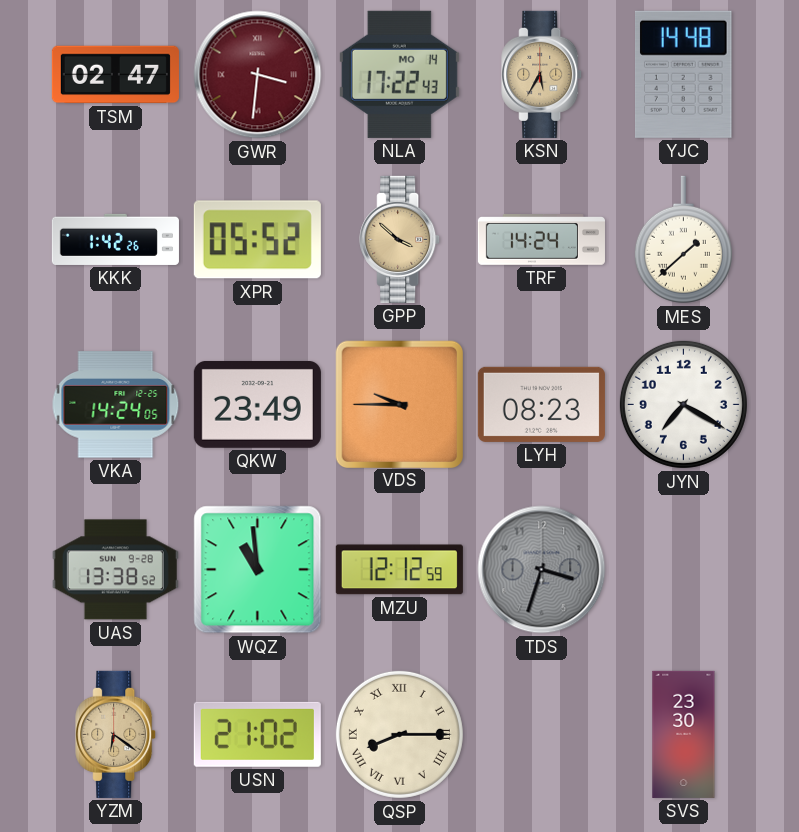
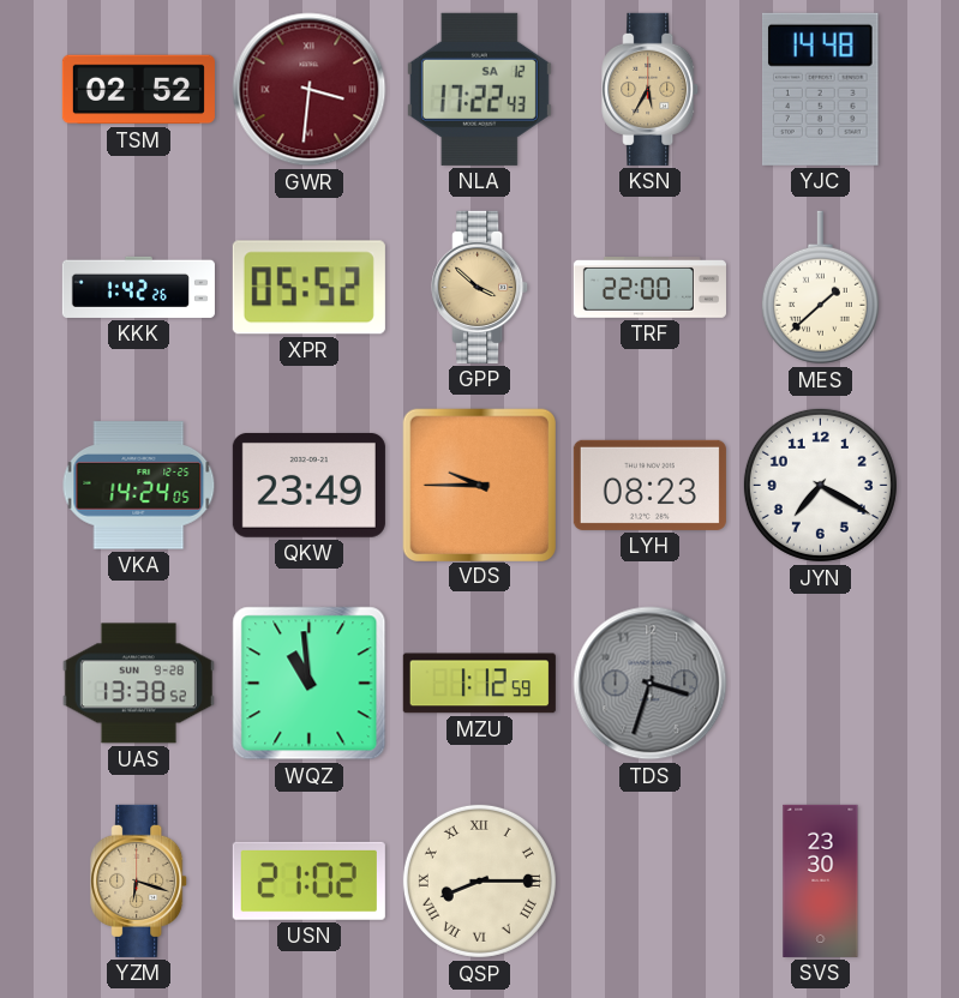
TSM: 02:47 -> 02:52
NLA date: MO 14 -> SA 12
TRF: 14:24 -> 22:00
MZU: 12:12 -> 1:12
YZM: 6:21 -> 6:18
